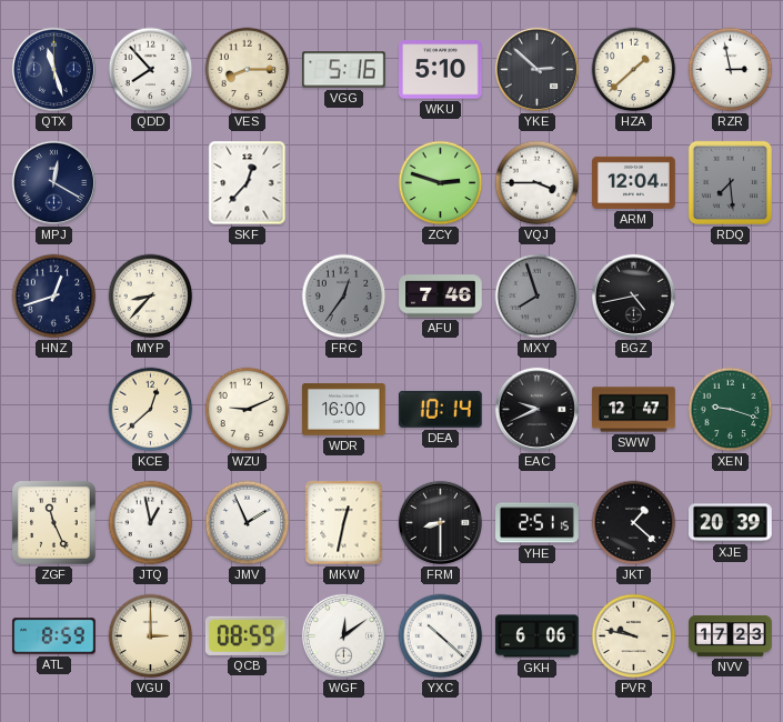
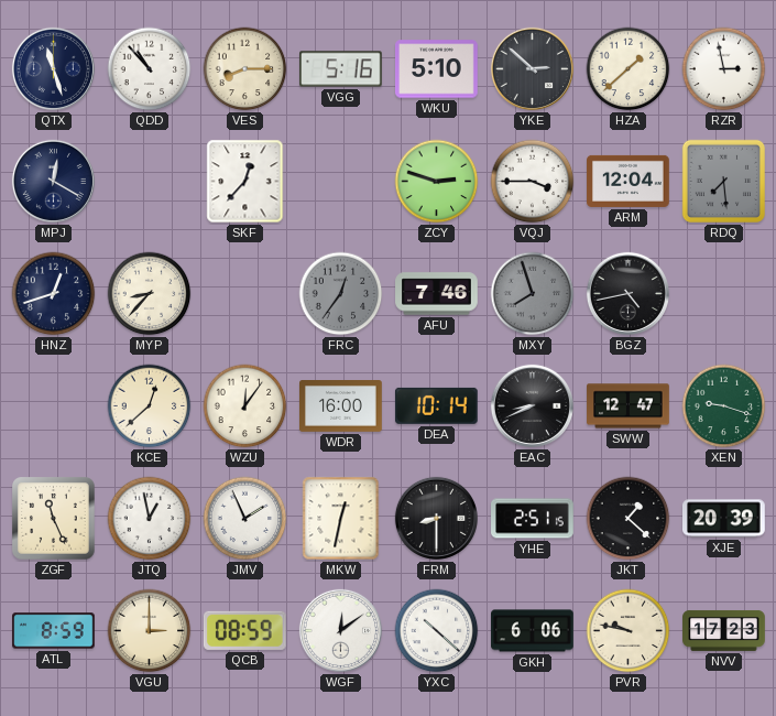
QDD: 7:53 -> 10:53
WZU: 9:11 -> 12:06
EAC: 9:41 -> 8:41
